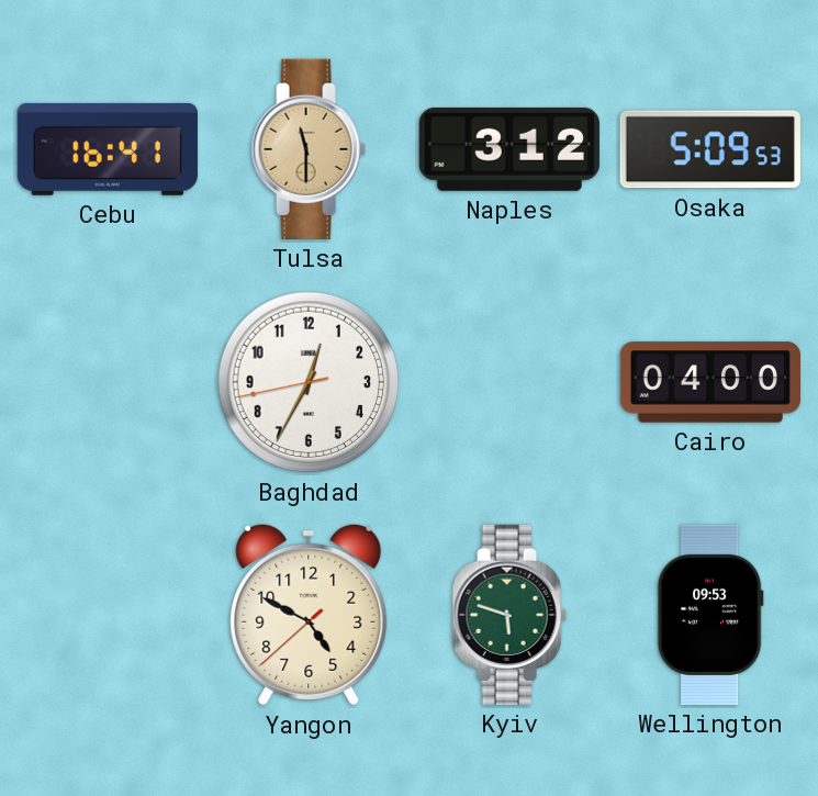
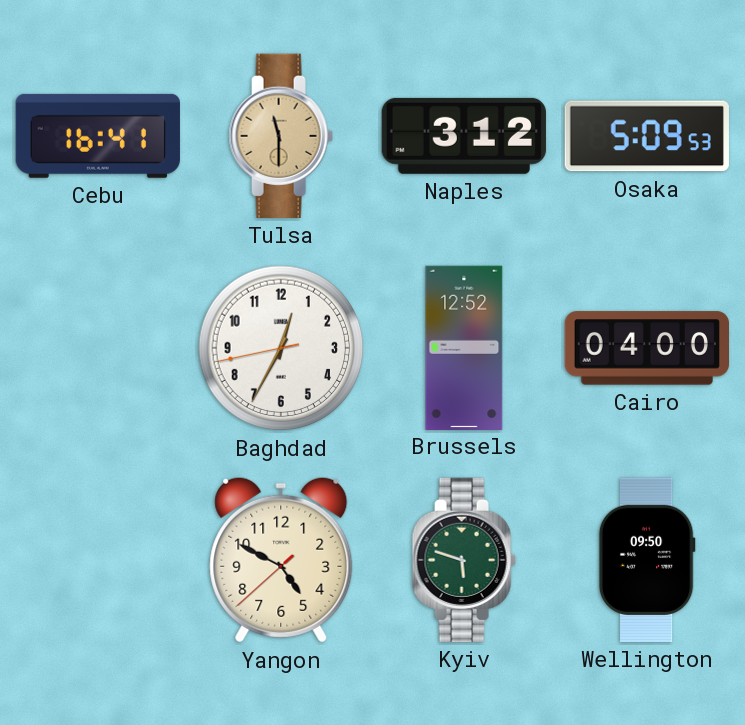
Brussels: none -> 12:52
Wellington: 09:53 -> 09:50
